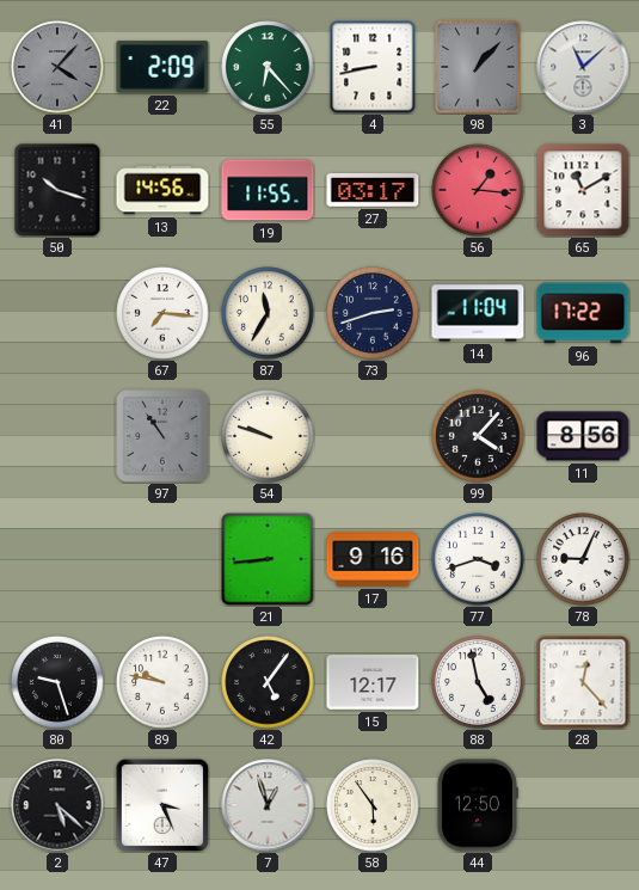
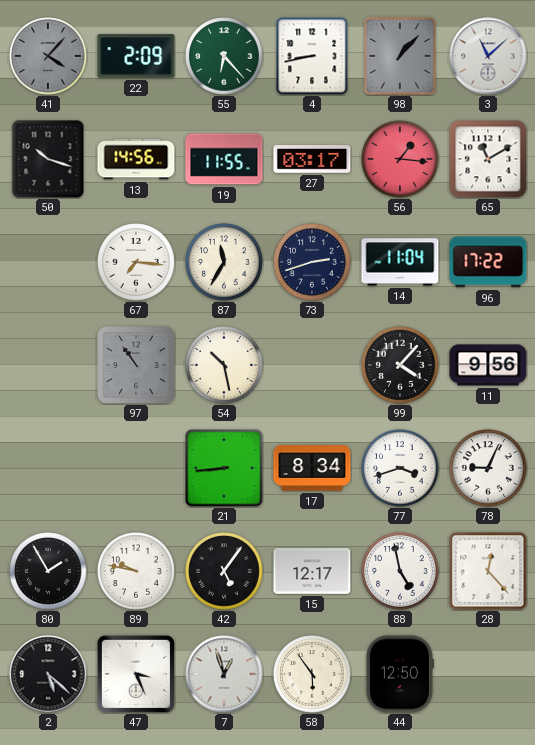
54: 9:48 -> 10:28
11: 8:56 -> 9:56
17: 9:16 -> 8:34
80: 9:27 -> 1:55
